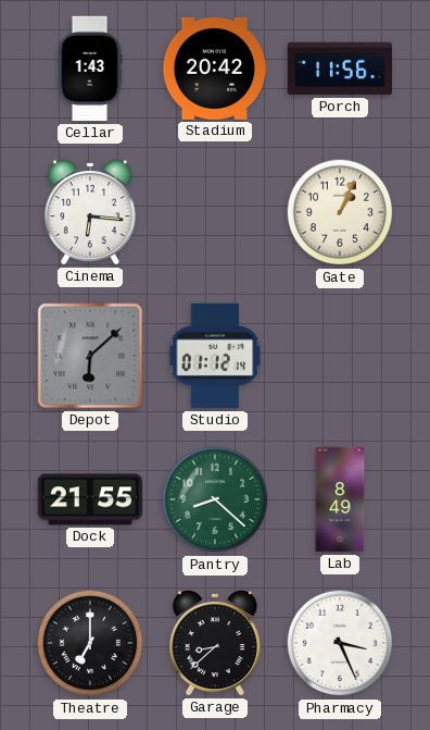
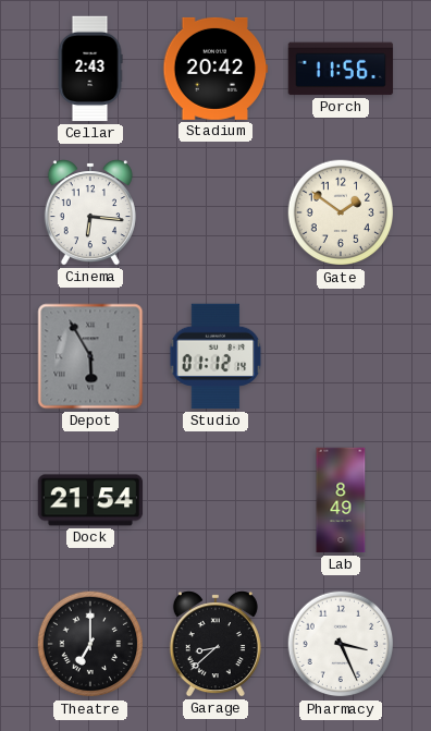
Cellar: 1:43 -> 2:43
Gate: 1:04 -> 1:51
Depot: 6:08 -> 5:55
Dock: 21:55 -> 21:54
Pantry: 8:22 -> none
